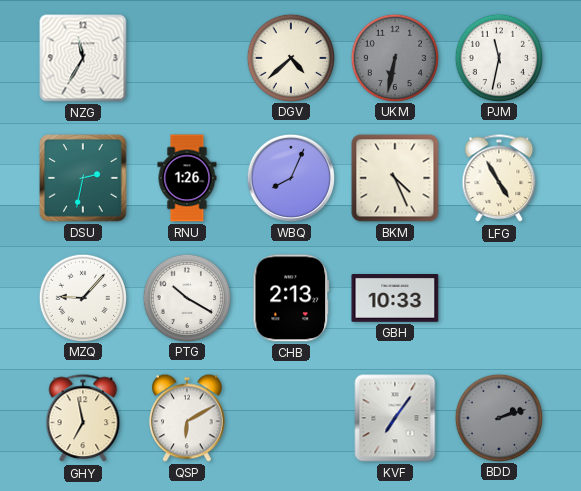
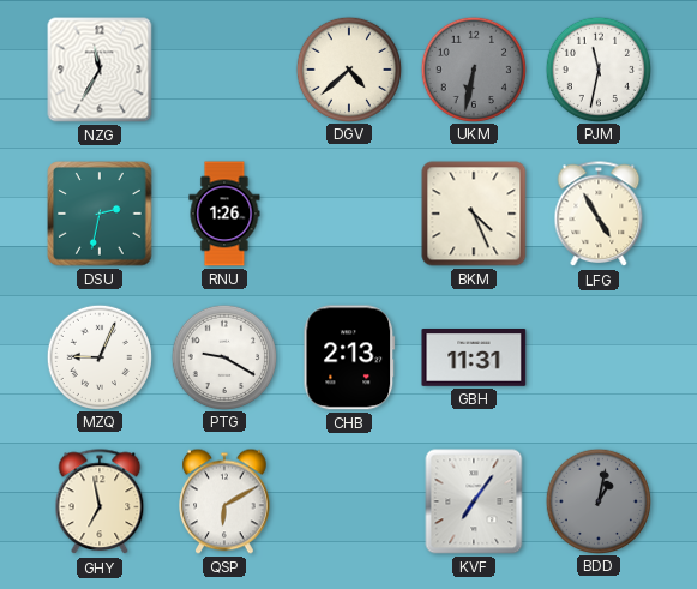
WBQ: 8:04 -> none
MZQ: 9:07 -> 9:04
PTG: 10:20 -> 9:20
GBH: 10:33 -> 11:31
BDD: 2:12 -> 1:02
